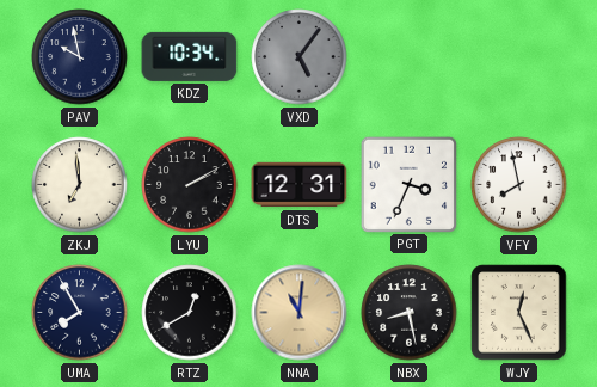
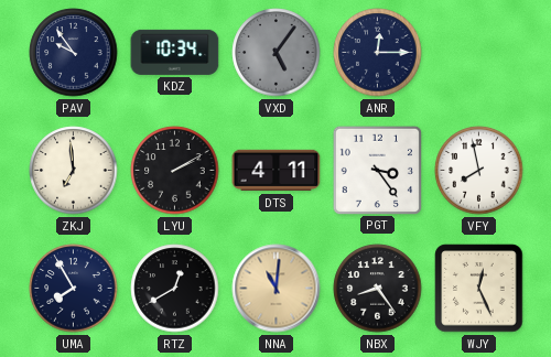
PAV: 9:58 -> 9:54
ANR: none -> 12:15
DTS: 12:31 -> 4:11
PGT: 3:34 -> 3:24
NBX: 8:28 -> 8:24
